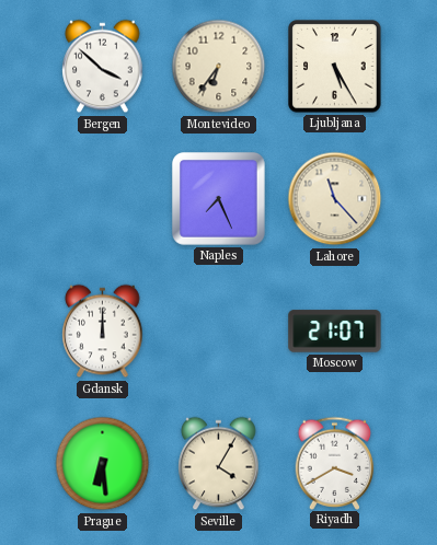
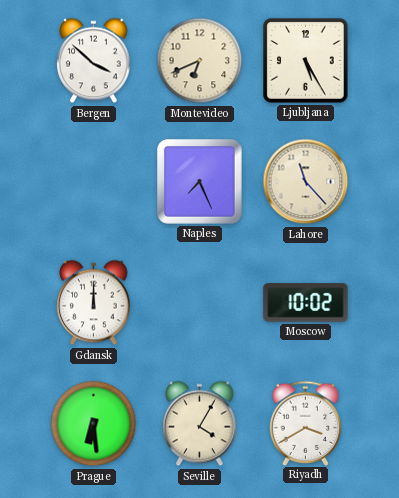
Montevideo: 6:36 -> 6:41
Moscow: 21:07 -> 10:02
